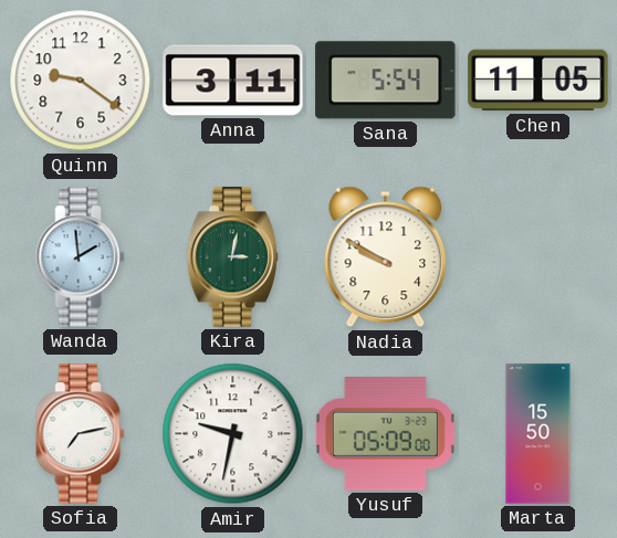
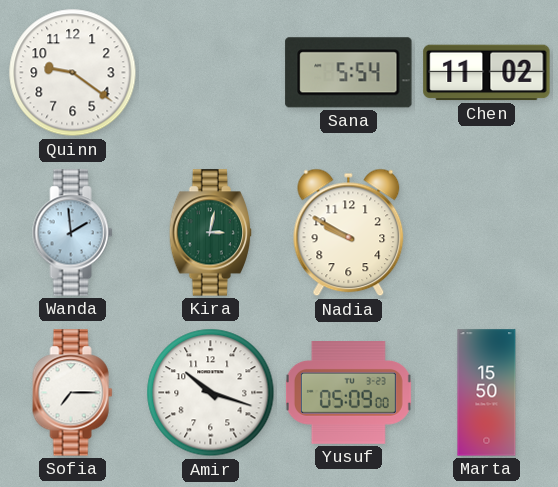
Anna: 3:11 -> none
Chen: 11:05 -> 11:02
Sofia: 7:13 -> 7:15
Amir: 9:32 -> 10:18
